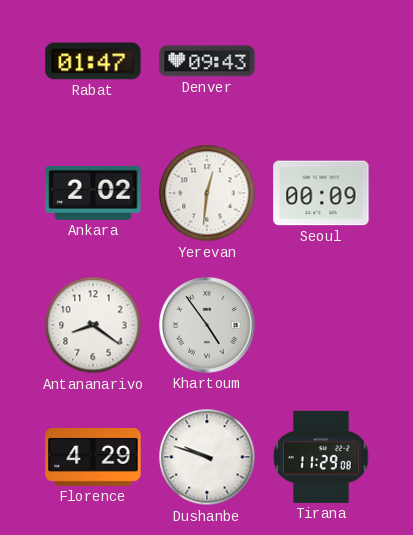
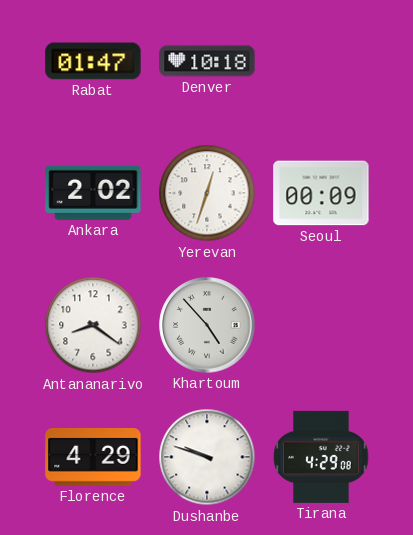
Denver: 09:43 -> 10:18
Yerevan: 12:31 -> 12:33
Khartoum: 4:54 -> 4:53
Tirana: 11:29 -> 4:29
